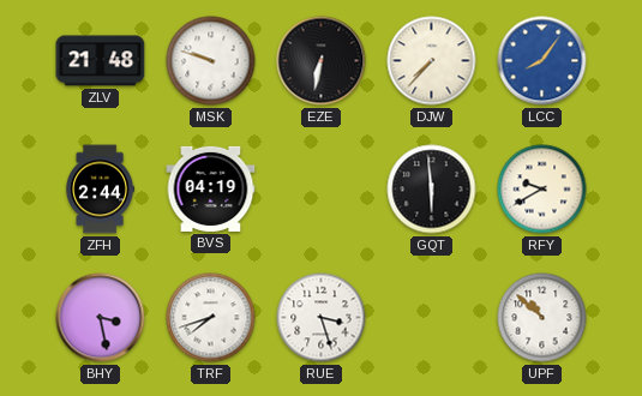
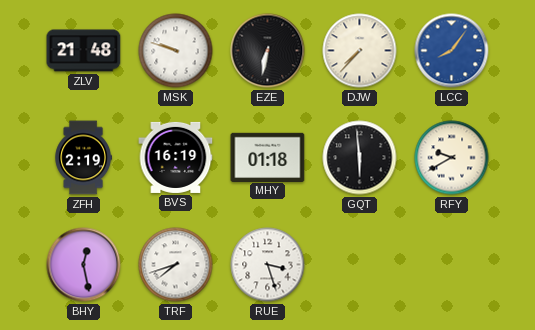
ZFH: 2:44 -> 2:19
BVS: 04:19 -> 16:19
MHY: none -> 01:18
BHY: 3:28 -> 12:28
UPF: 10:52 -> none
